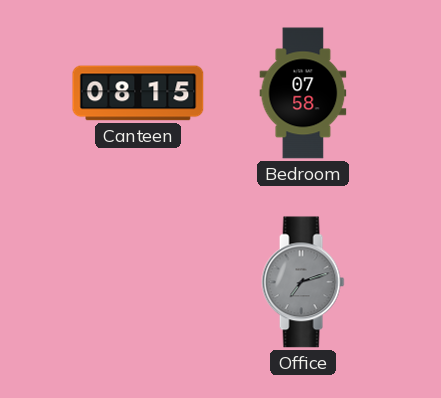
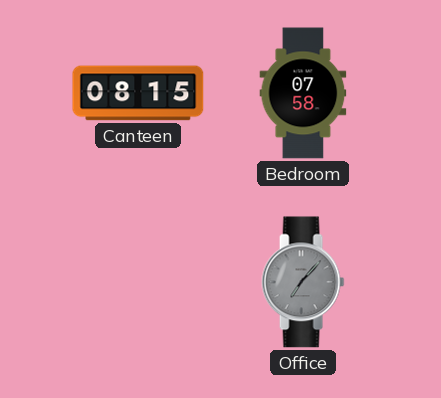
Office: 7:12 -> 7:07
